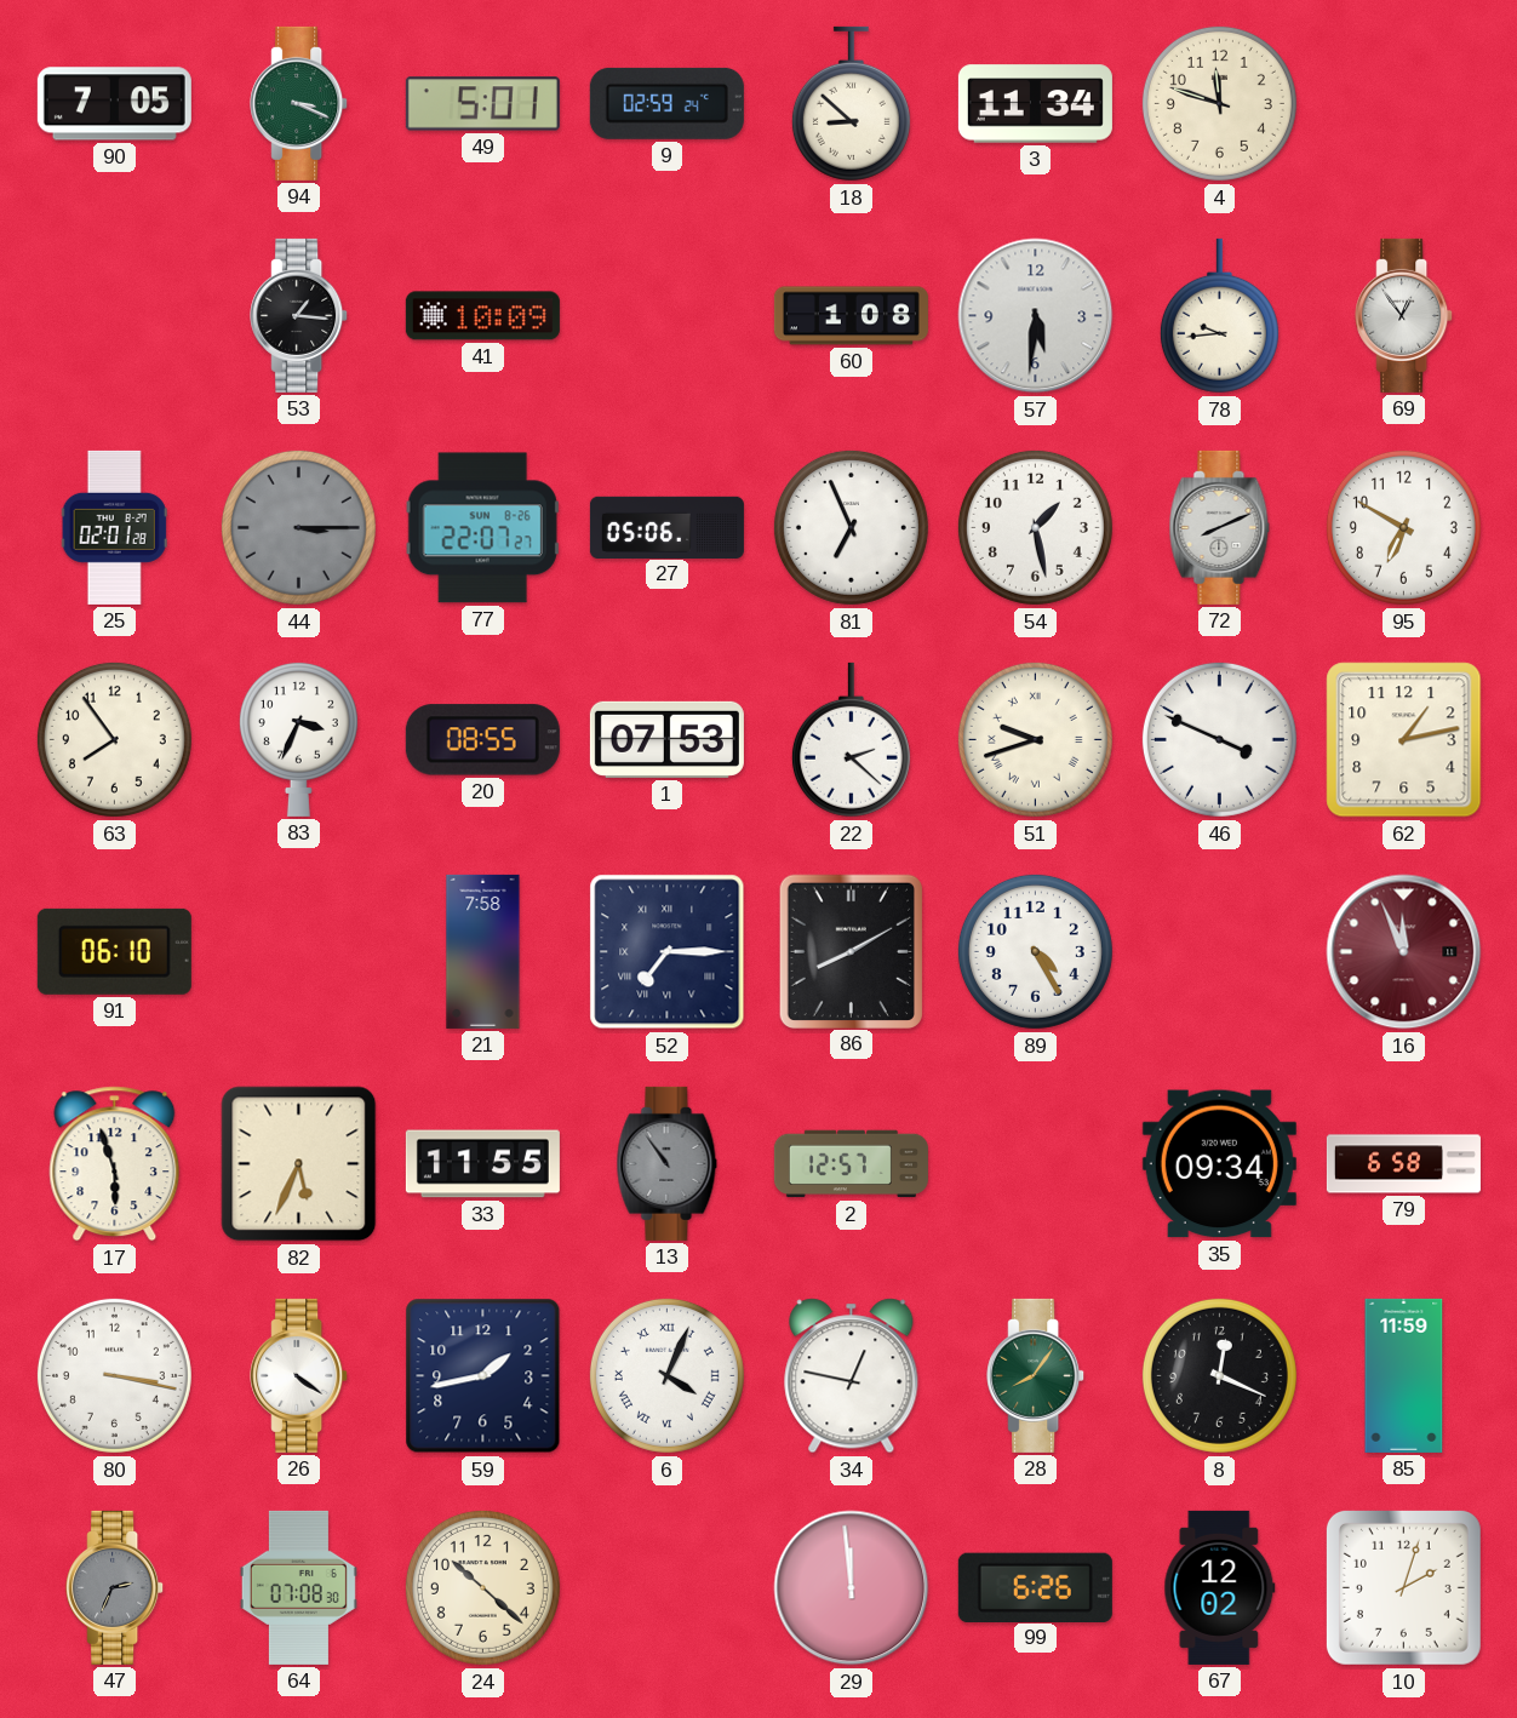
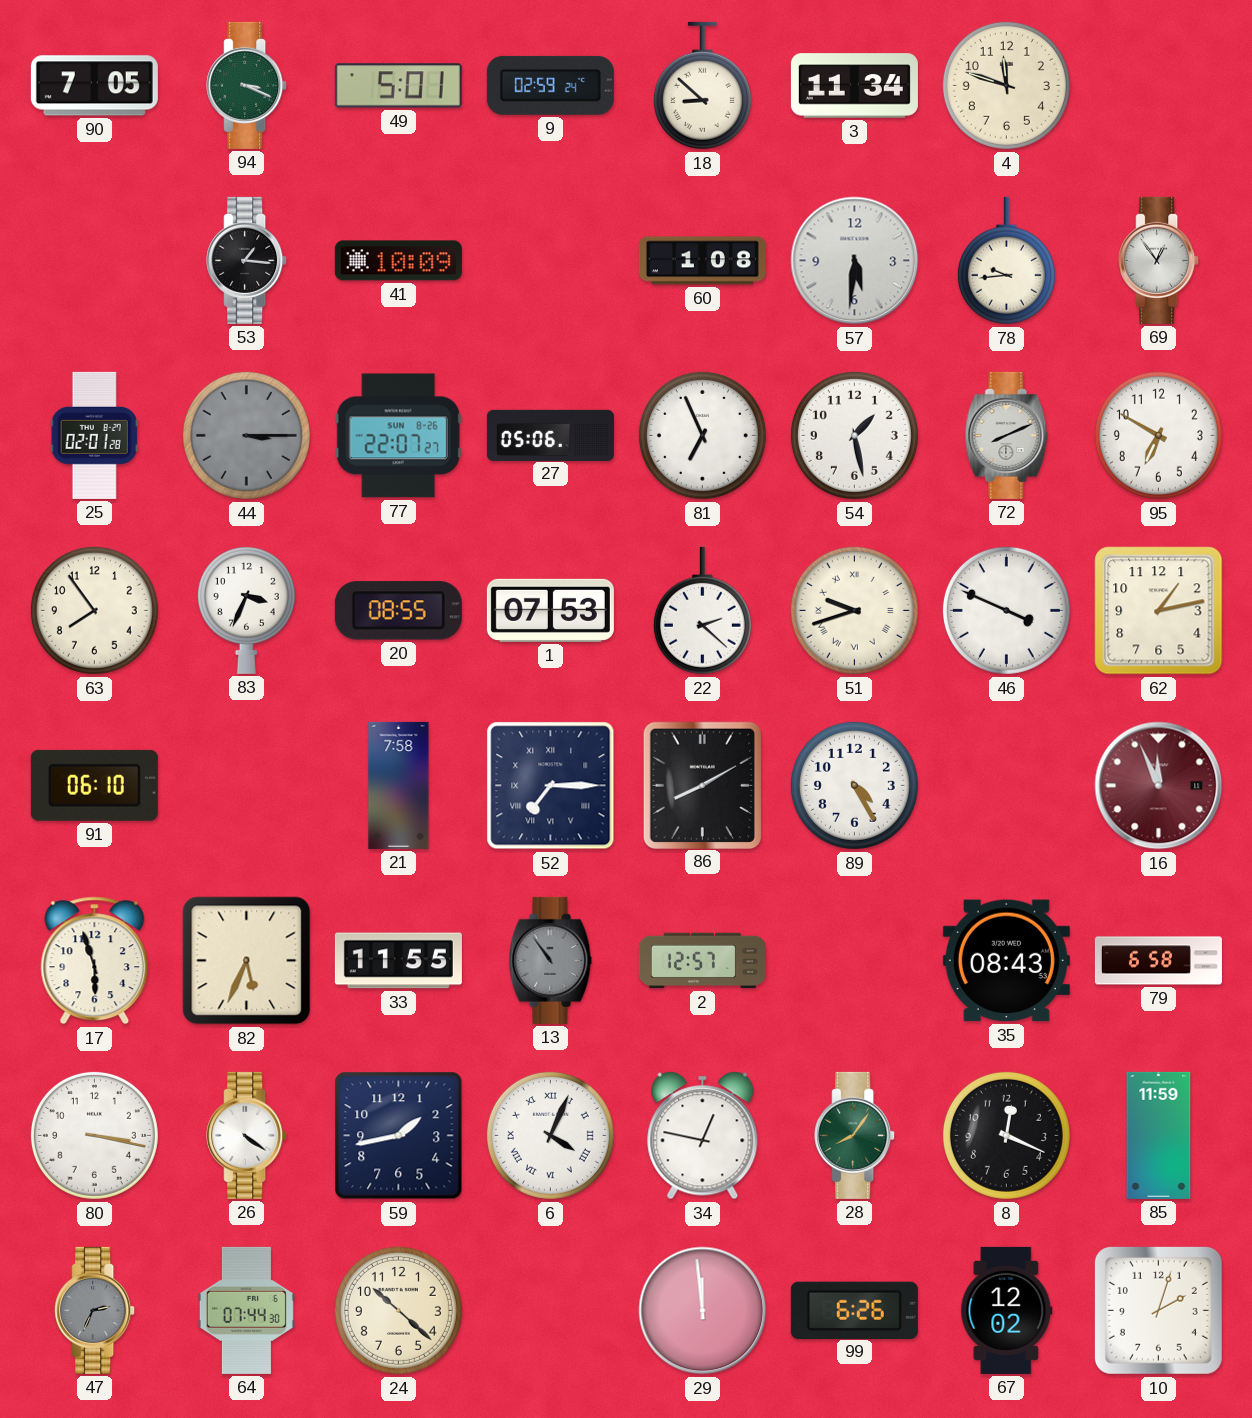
35: 09:34 -> 08:43
64: 07:08 -> 07:44
